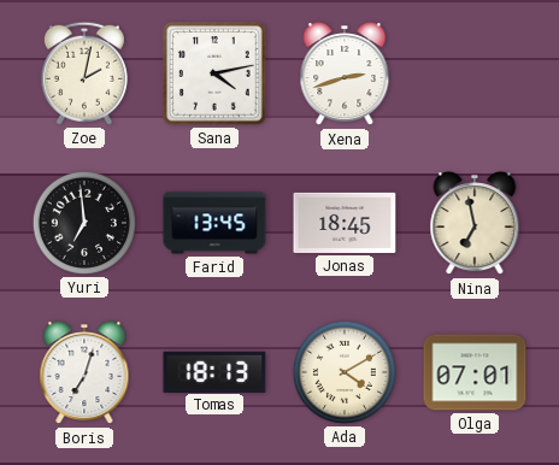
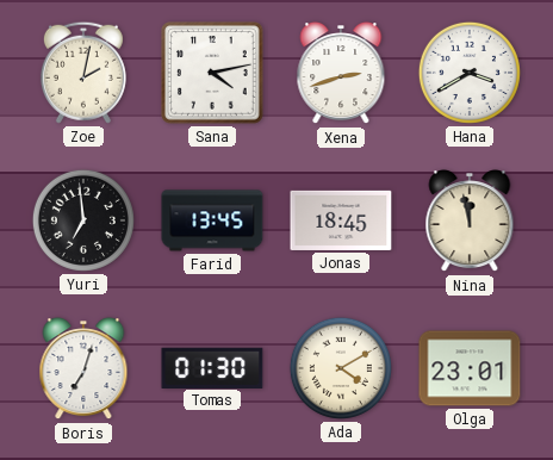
Hana: none -> 3:40
Nina: 6:58 -> 11:58
Tomas: 18:13 -> 01:30
Olga: 07:01 -> 23:01
